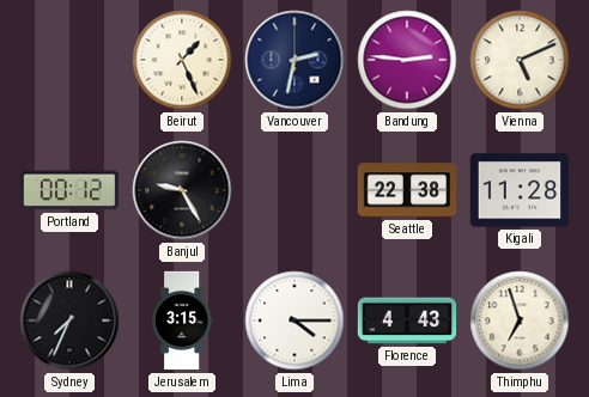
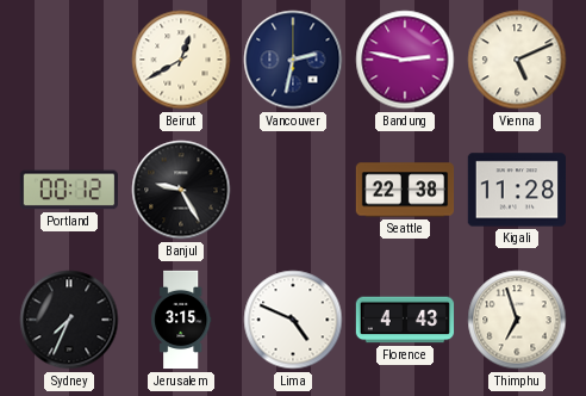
Beirut: 1:26 -> 12:40
Bandung: 2:46 -> 2:47
Lima: 4:15 -> 4:49
